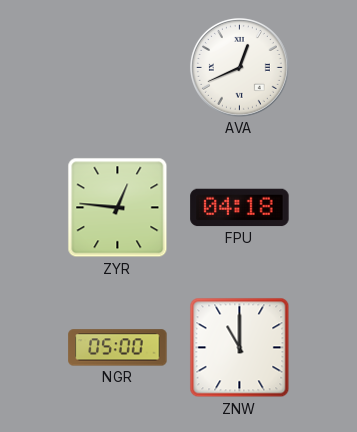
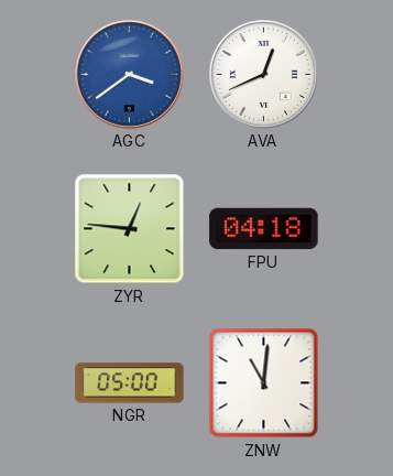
AGC: none -> 3:39
ZNW: 11:00 -> 11:01
